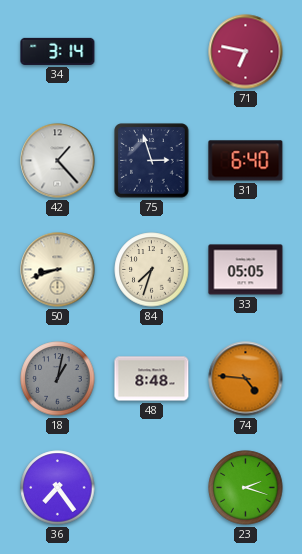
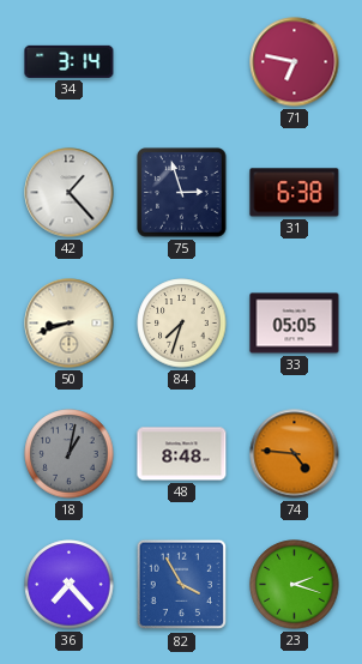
31: 6:40 -> 6:38
36: 7:24 -> 7:23
82: none -> 3:55
